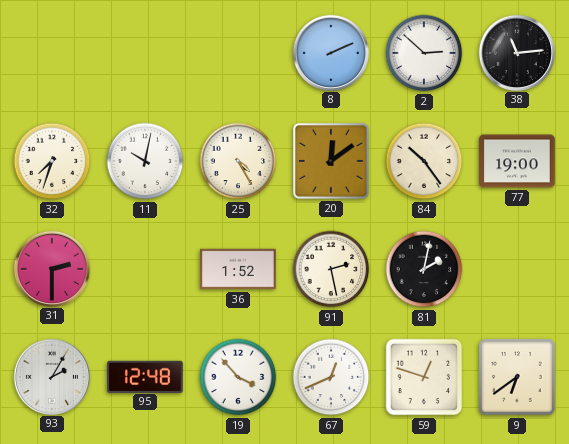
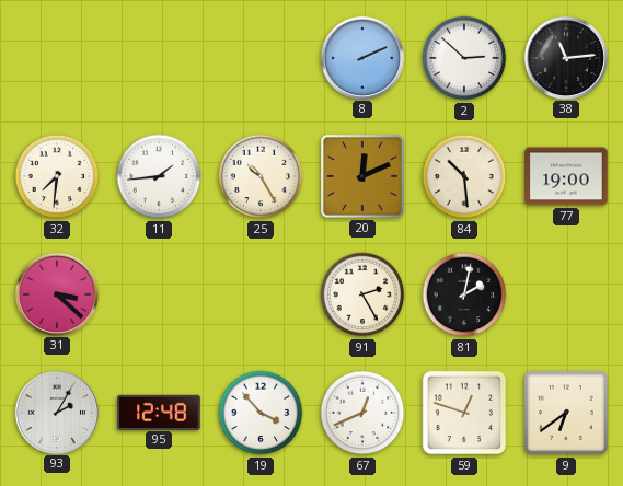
32: 7:33 -> 7:31
11: 10:02 -> 1:44
25: 4:25 -> 10:25
20: 12:09 -> 12:11
84: 10:24 -> 10:29
31: 2:30 -> 3:22
36: 1:52 -> none
91: 2:28 -> 2:25
